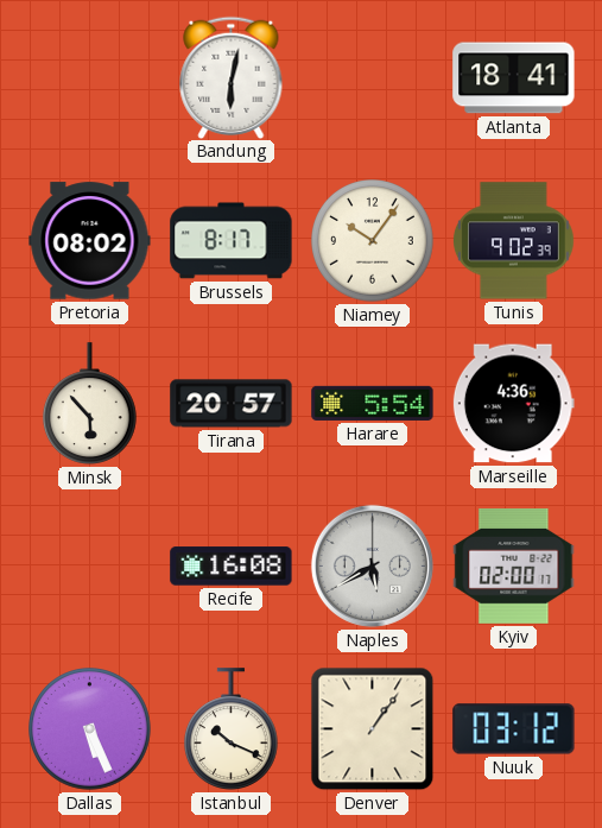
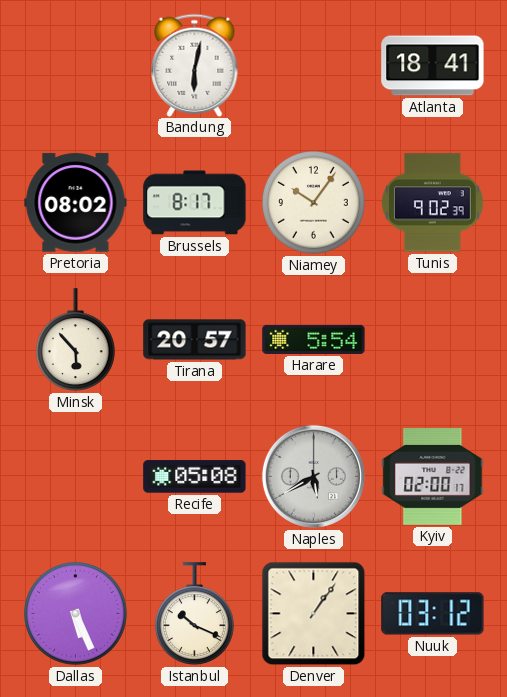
Marseille: 4:36 -> none
Recife: 16:08 -> 05:08
